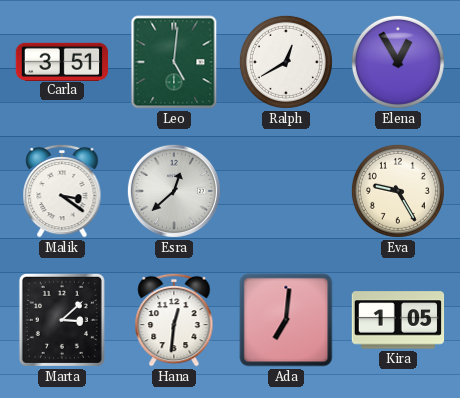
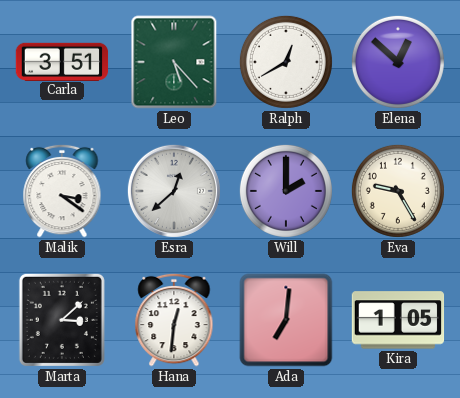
Leo: 5:01 -> 5:23
Elena: 12:55 -> 12:52
Will: none -> 2:00
